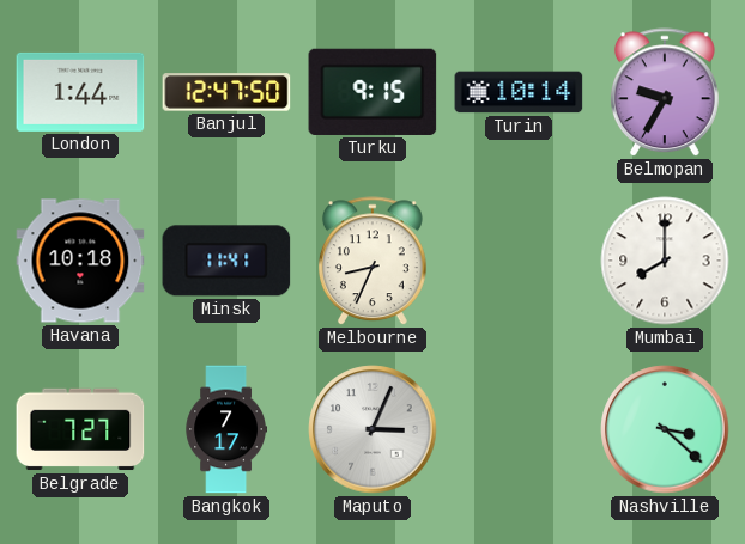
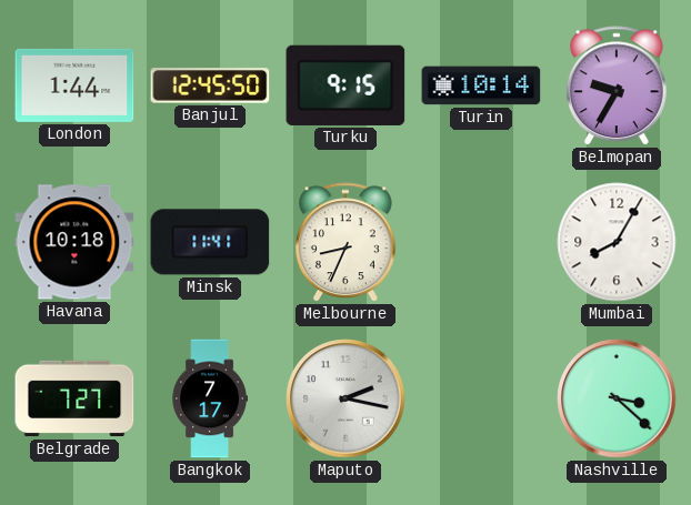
Banjul: 12:47 -> 12:45
Mumbai: 8:00 -> 8:05
Maputo: 3:04 -> 2:17
